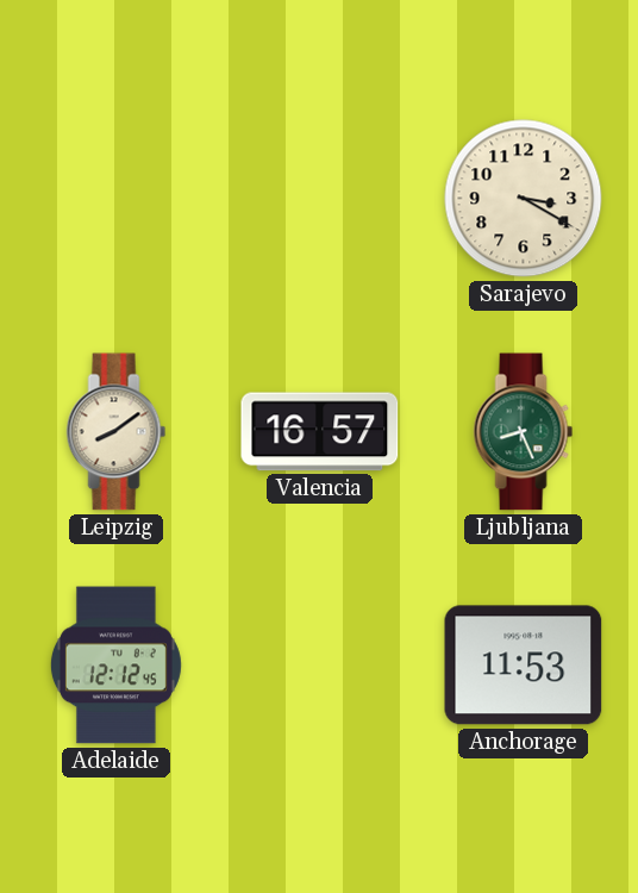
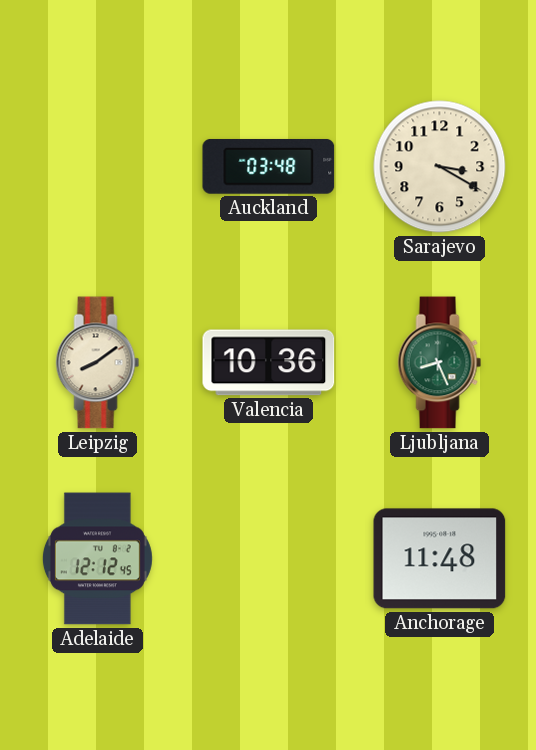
Auckland: none -> 03:48
Valencia: 16:57 -> 10:36
Anchorage: 11:53 -> 11:48
